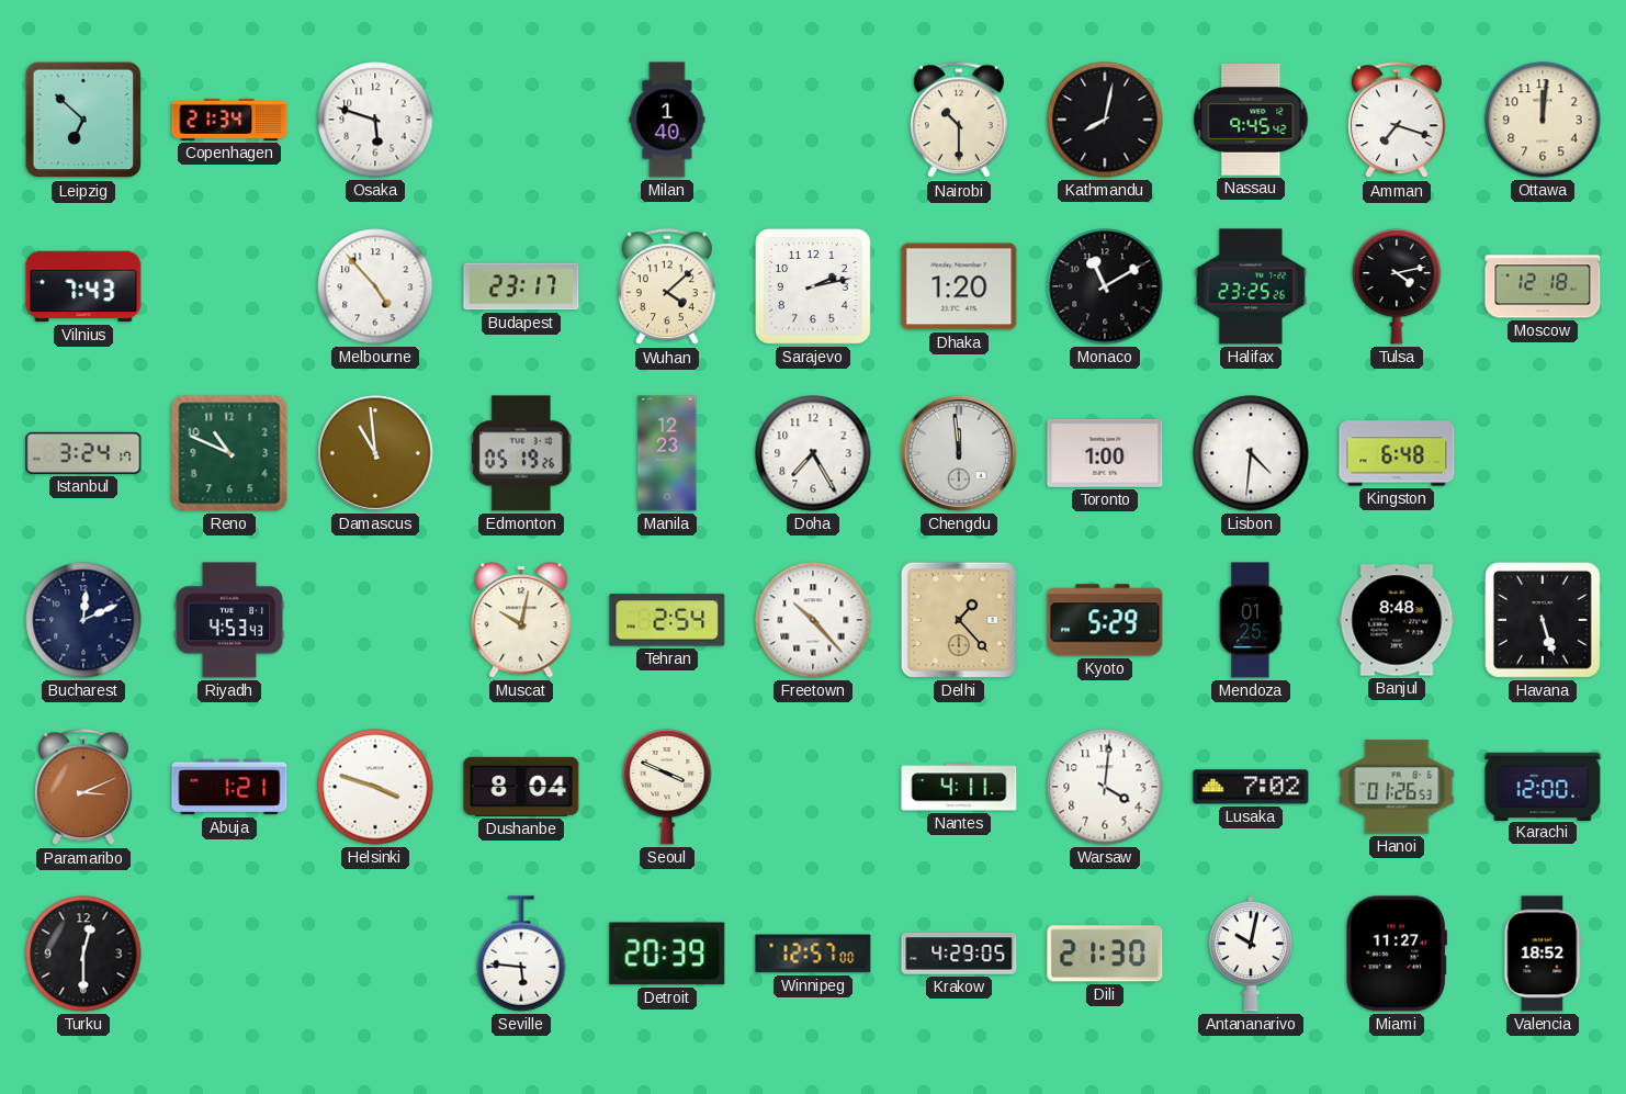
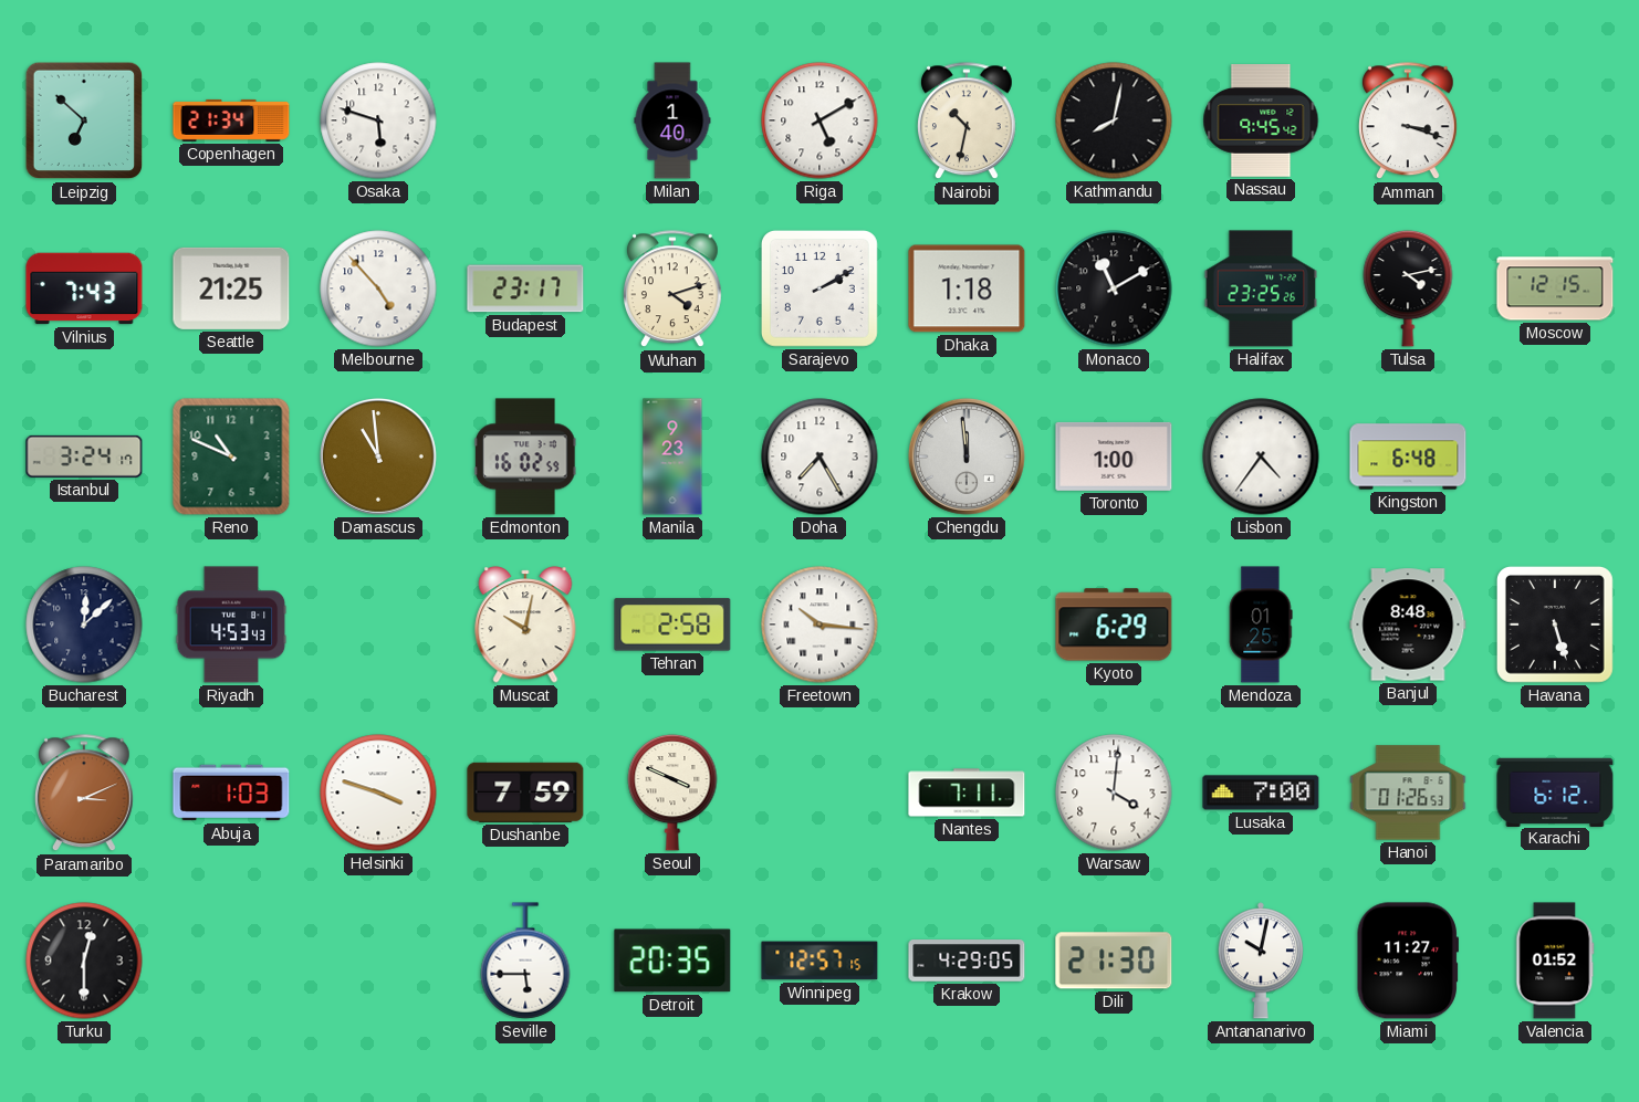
Riga: none -> 5:10
Nairobi: 10:30 -> 10:32
Amman: 7:18 -> 3:18
Ottawa: 12:01 -> none
Seattle: none -> 21:25
Wuhan: 4:08 -> 4:12
Sarajevo: 2:13 -> 2:10
Dhaka: 1:20 -> 1:18
Moscow: 12:18 -> 12:15
Edmonton: 05:19 -> 16:02
Manila: 12:23 -> 9:23
Lisbon: 4:31 -> 4:36
Bucharest: 12:11 -> 12:08
Tehran: 2:54 -> 2:58
Freetown: 10:23 -> 10:16
Delhi: 1:23 -> none
Kyoto: 5:29 -> 6:29
Abuja: 1:21 -> 1:03
Dushanbe: 8:04 -> 7:59
Nantes: 4:11 -> 7:11
Lusaka: 7:02 -> 7:00
Karachi: 12:00 -> 6:12
Seville: 5:46 -> 5:45
Detroit: 20:39 -> 20:35
Winnipeg: 12:57:00 -> 12:57:15
Valencia: 18:52 -> 01:52
